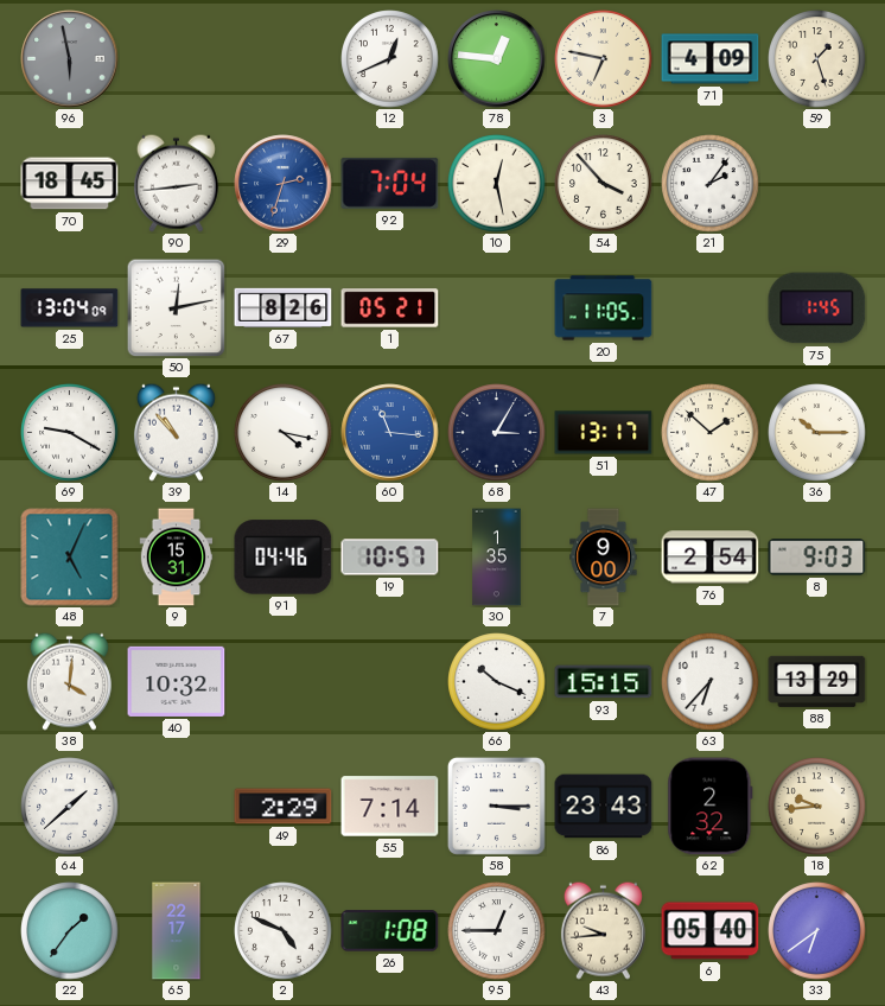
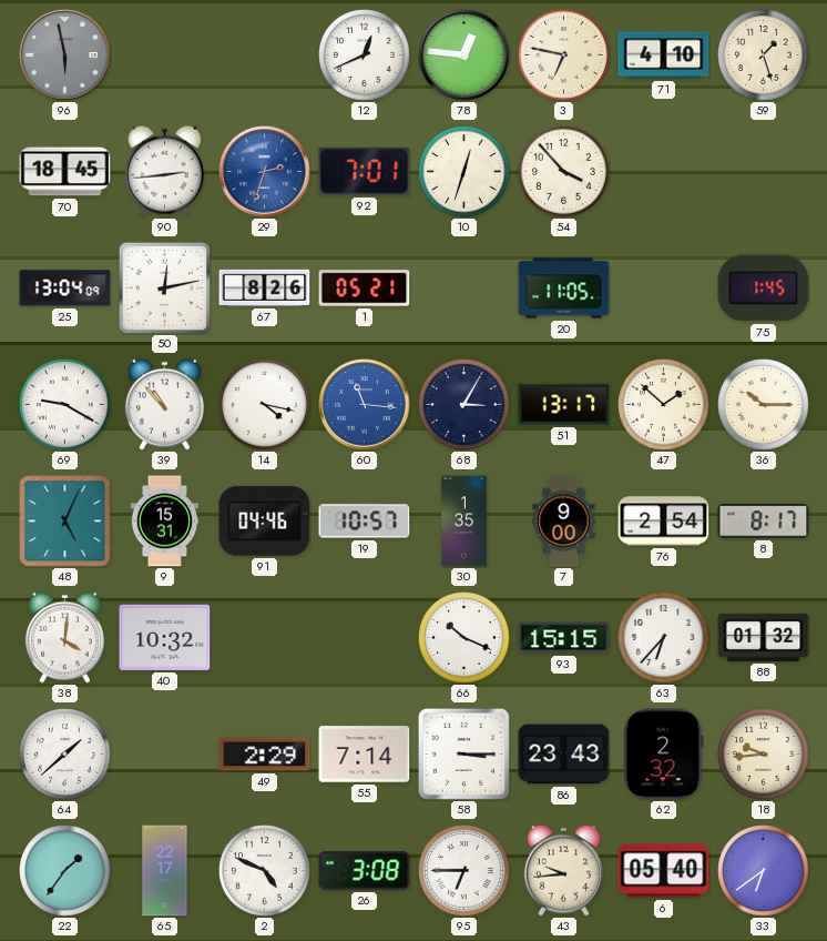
71: 4:09 -> 4:10
92: 7:04 -> 7:01
10: 12:28 -> 12:33
21: 2:06 -> none
8: 9:03 -> 8:17
88: 13:29 -> 01:32
26: 1:08 -> 3:08
95: 12:45 -> 6:45
